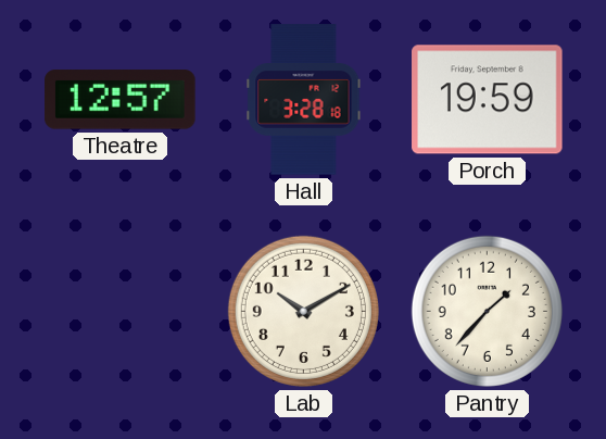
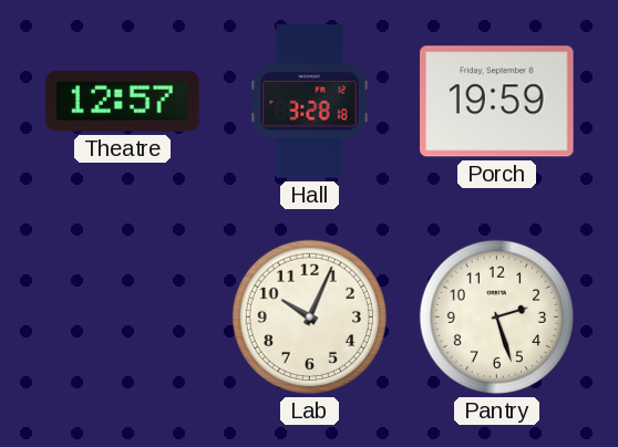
Lab: 10:10 -> 10:04
Pantry: 1:37 -> 2:27
